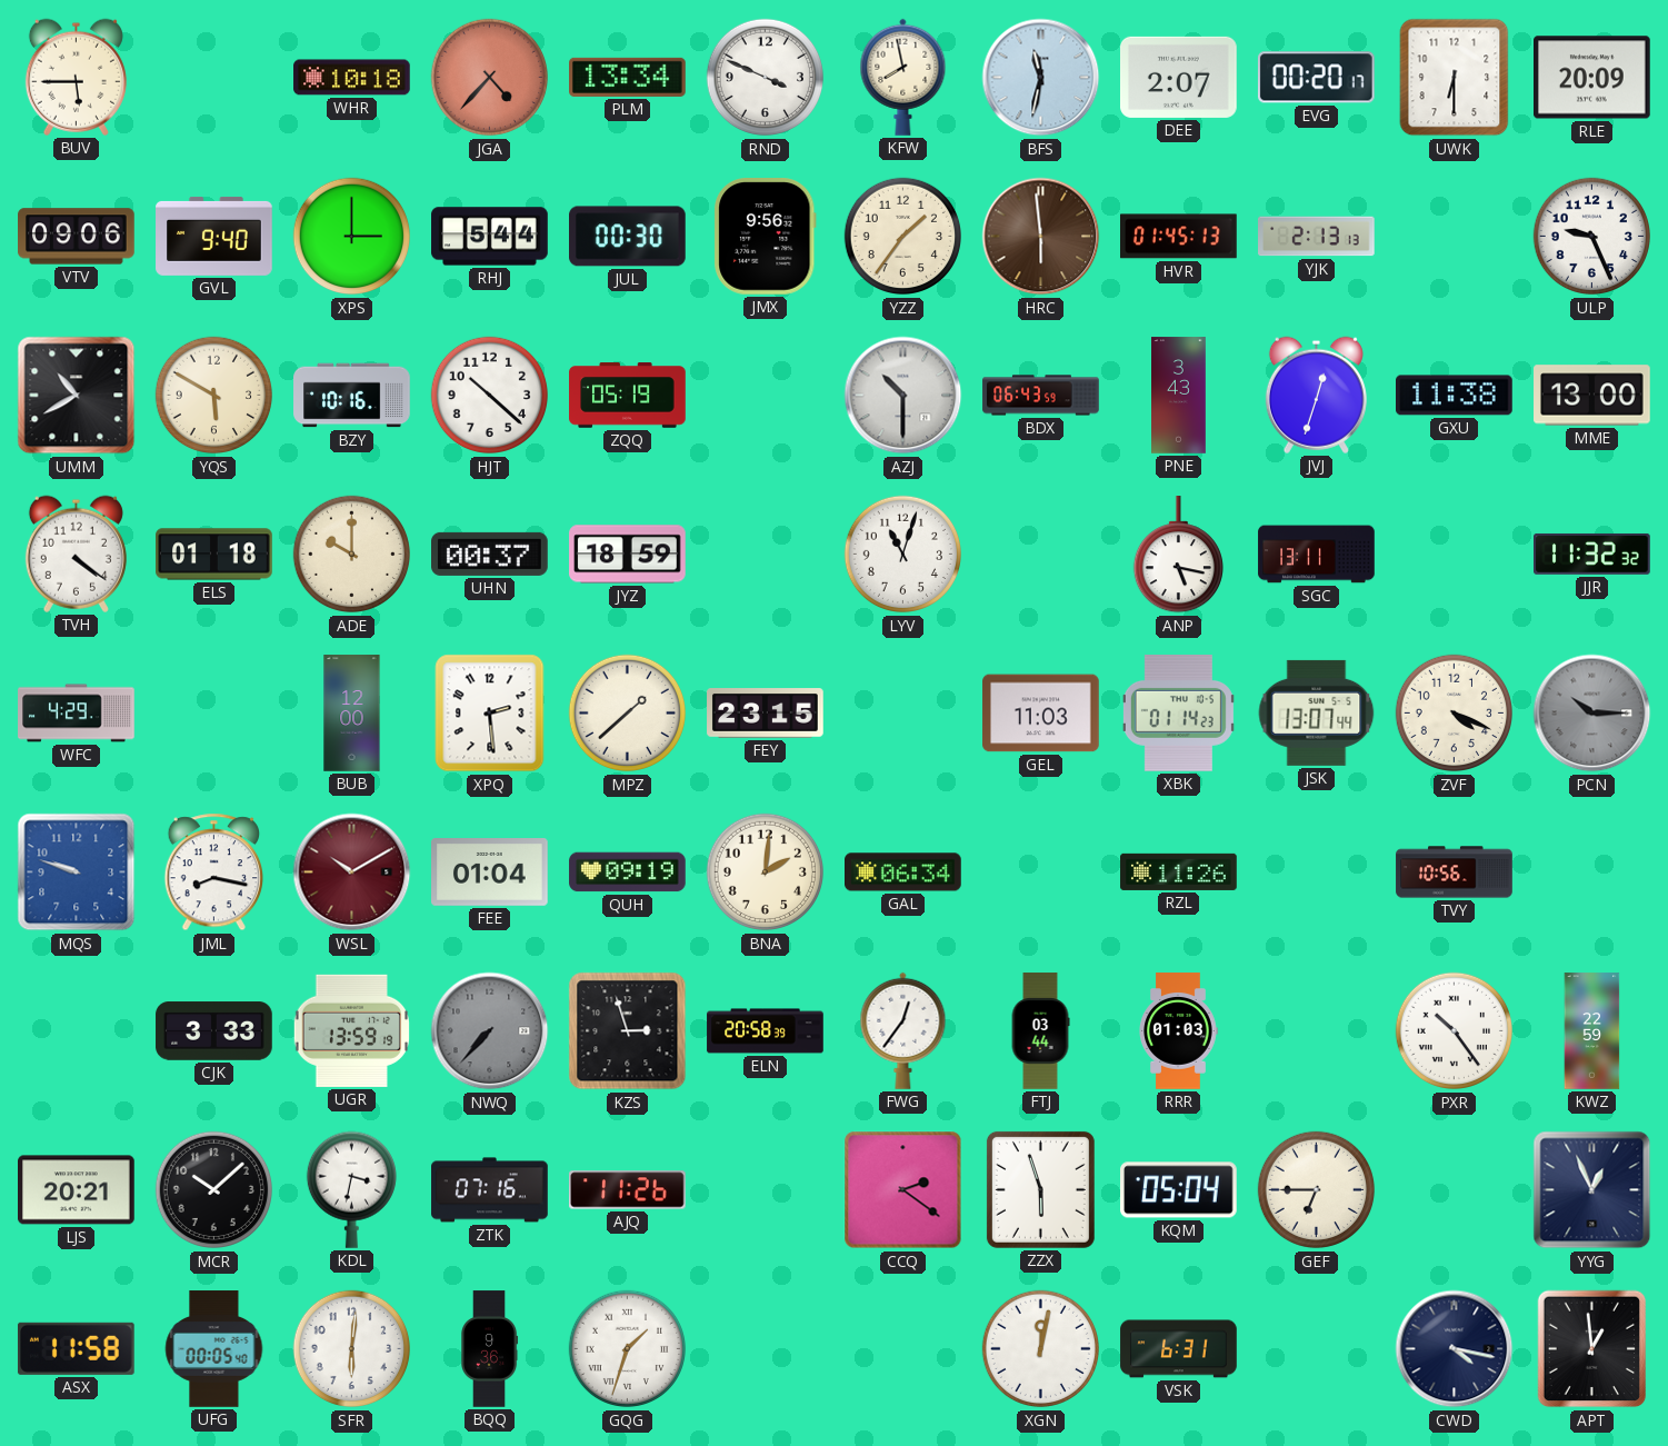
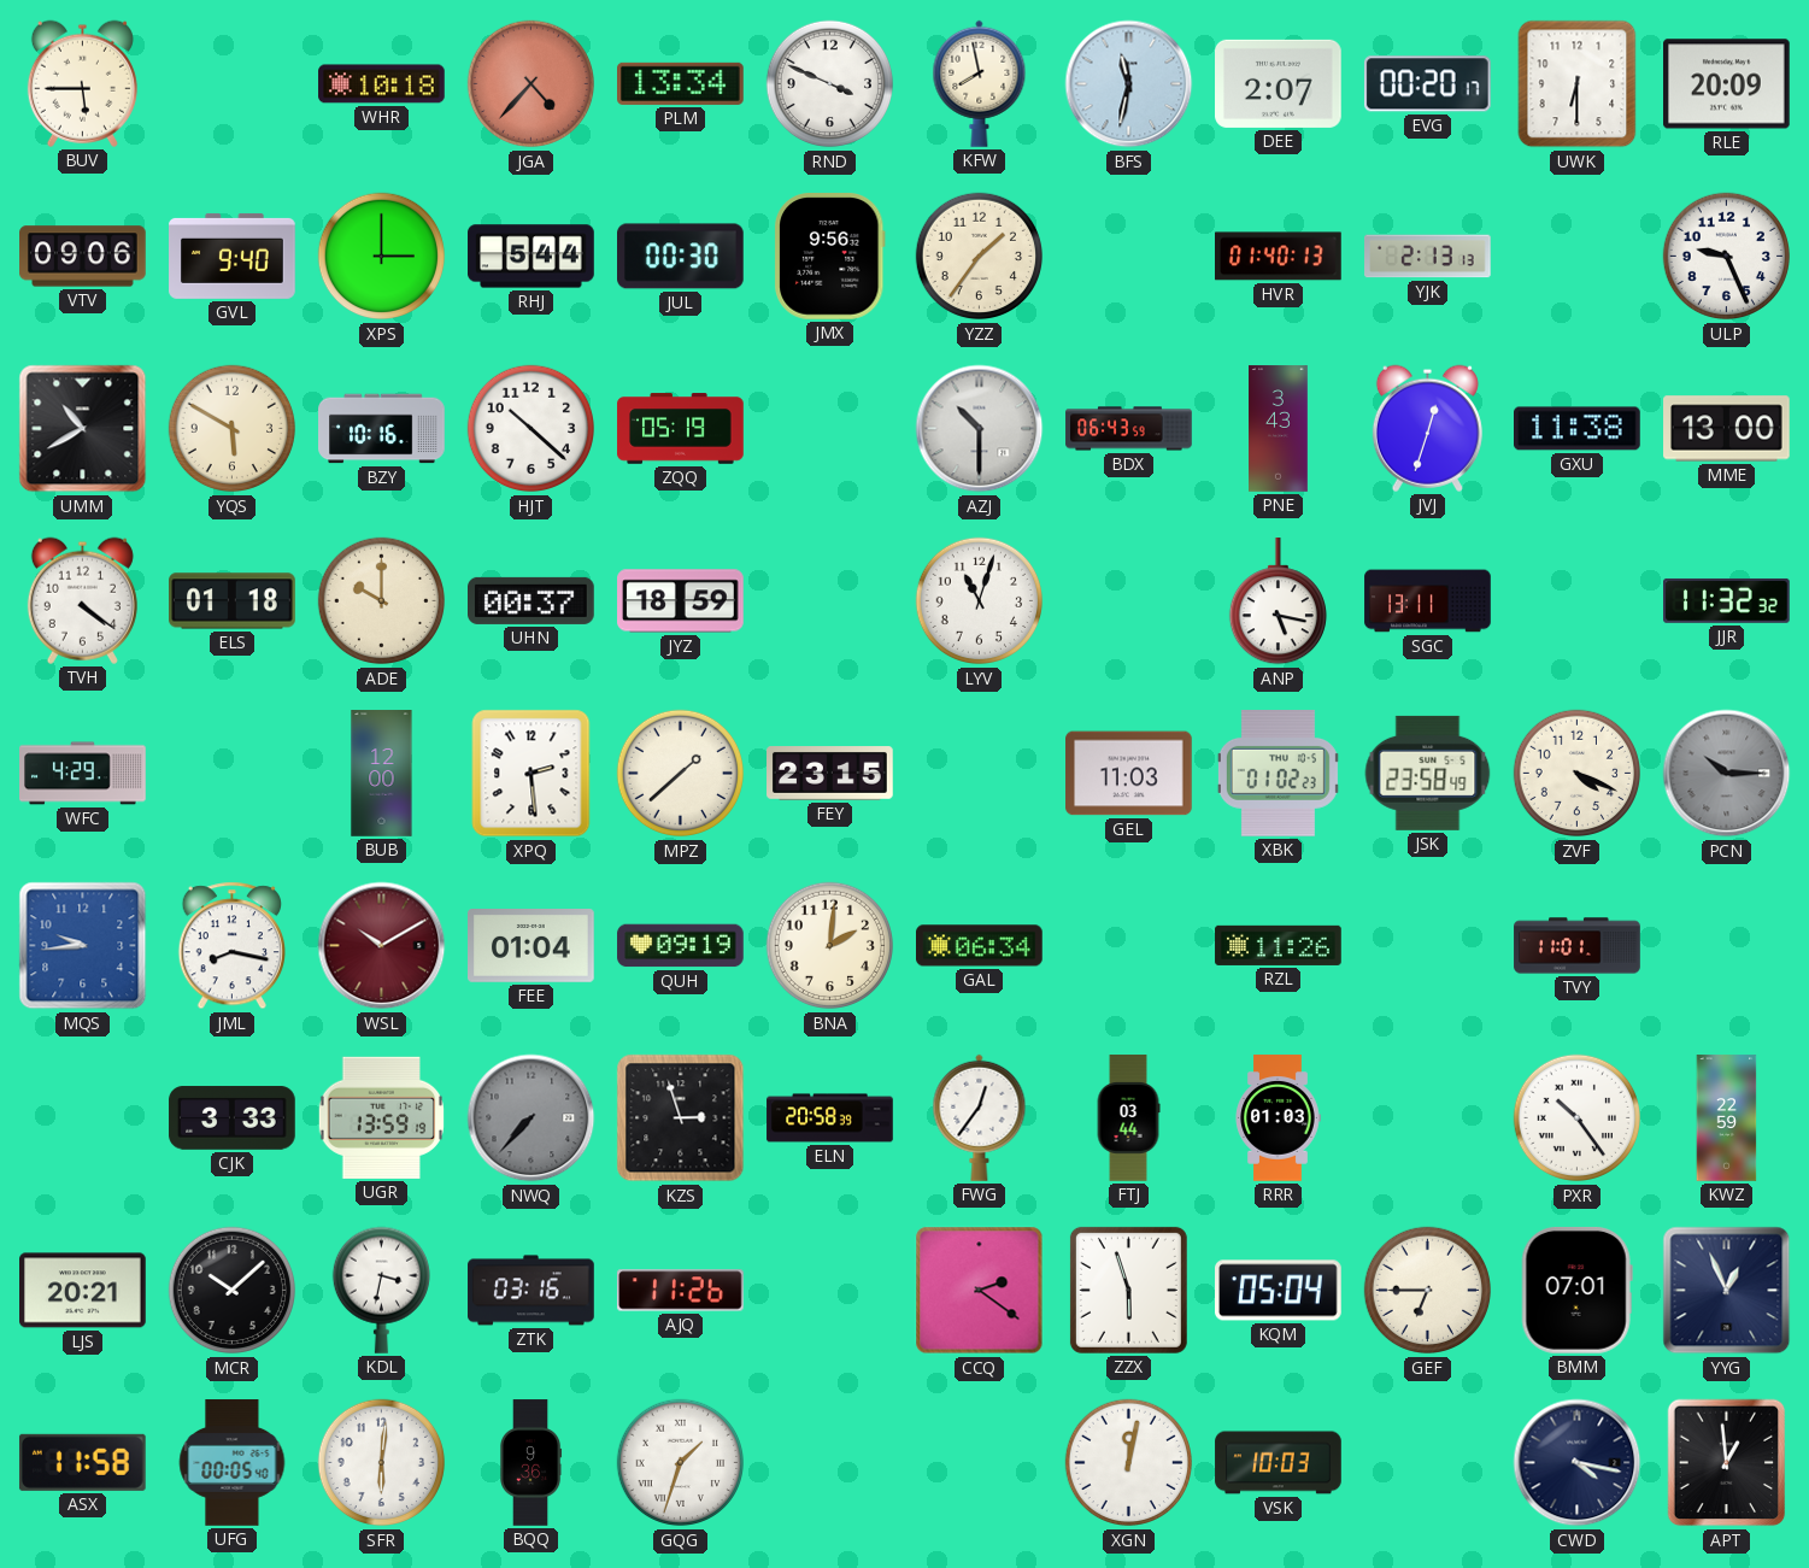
HRC: 5:59 -> none
HVR: 01:45 -> 01:40
XBK: 01:14 -> 01:02
JSK: 13:07 -> 23:58
MQS: 9:48 -> 9:44
TVY: 10:56 -> 11:01
ZTK: 07:16 -> 03:16
BMM: none -> 07:01
VSK: 6:31 -> 10:03
